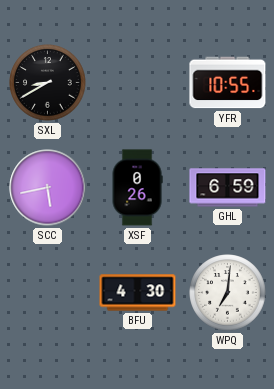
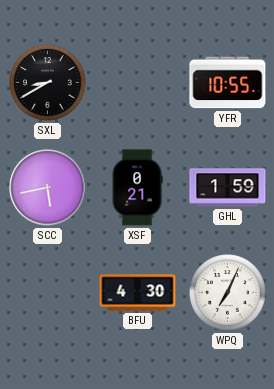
XSF: 0:26 -> 0:21
GHL: 6:59 -> 1:59
WPQ: 7:01 -> 7:04
